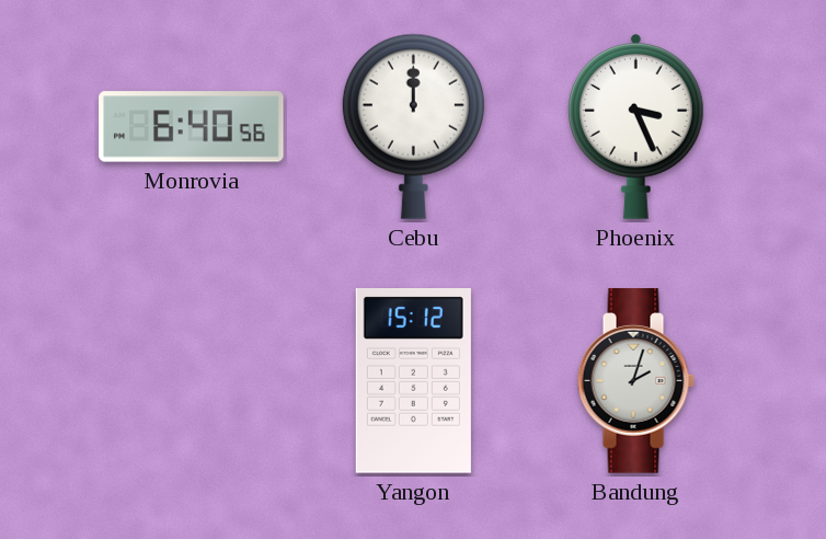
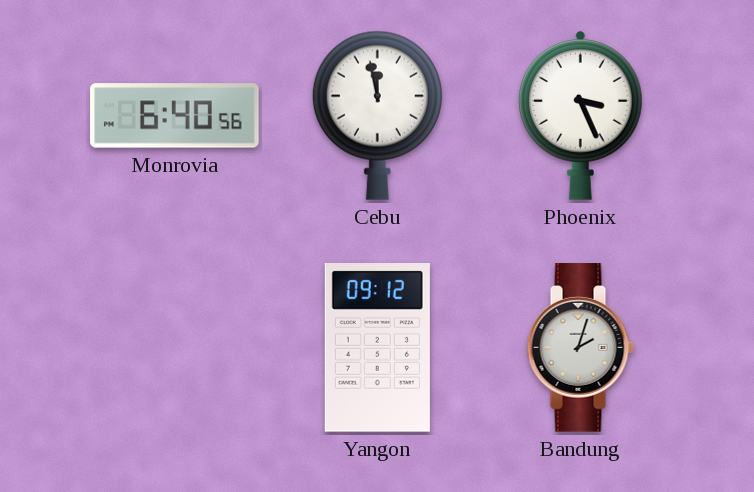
Cebu: 12:00 -> 11:58
Yangon: 15:12 -> 09:12
